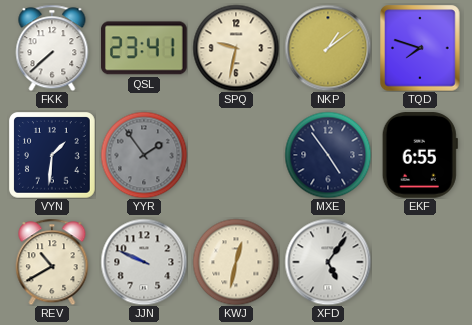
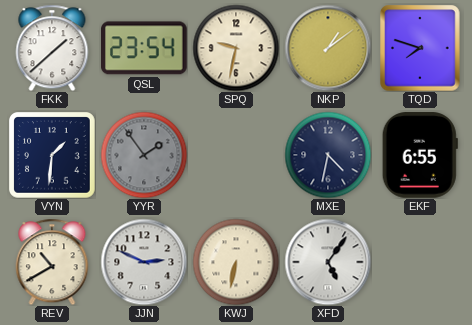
FKK: 7:38 -> 1:38
QSL: 23:41 -> 23:54
MXE: 4:54 -> 4:32
JJN: 9:49 -> 2:49
KWJ: 12:32 -> 6:32
